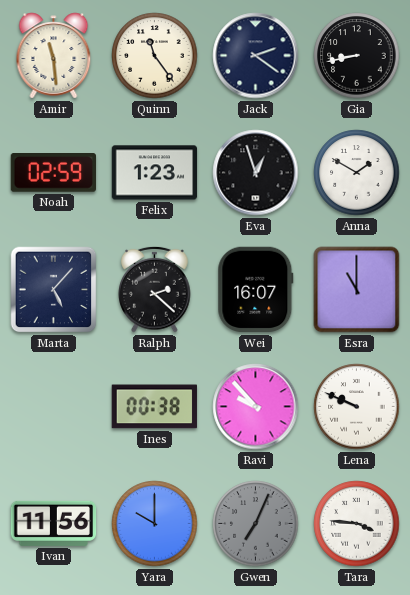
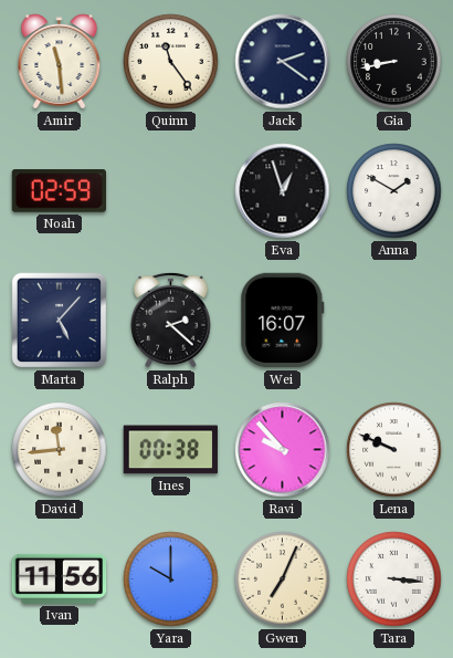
Felix: 1:23 -> none
Esra: 11:00 -> none
David: none -> 11:44
Gwen dial: grey -> cream
Tara: 3:46 -> 3:16
